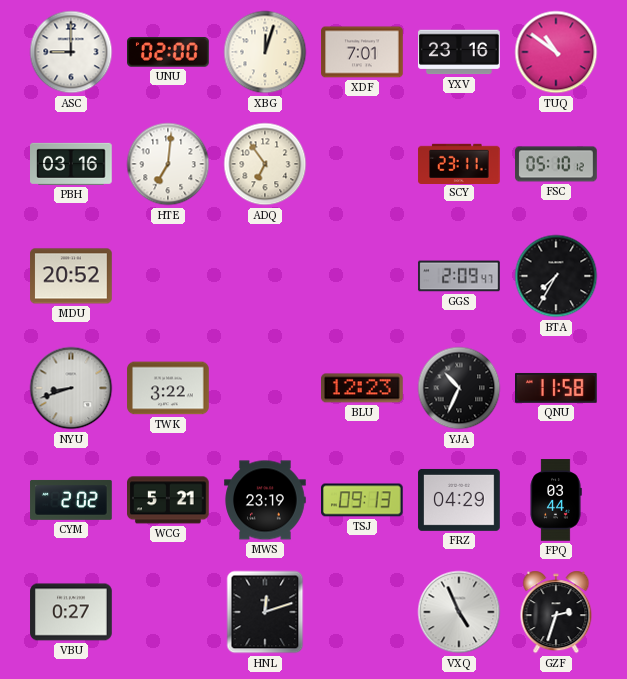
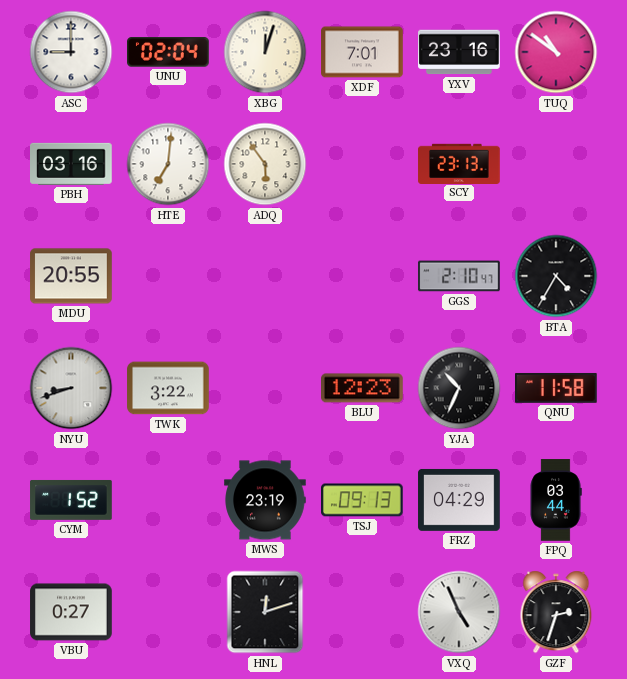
UNU: 02:00 -> 02:04
ADQ: 6:54 -> 5:54
SCY: 23:11 -> 23:13
FSC: 05:10 -> none
MDU: 20:52 -> 20:55
GGS: 2:09 -> 2:10
BTA: 7:35 -> 4:35
CYM: 2:02 -> 1:52
WCG: 5:21 -> none
